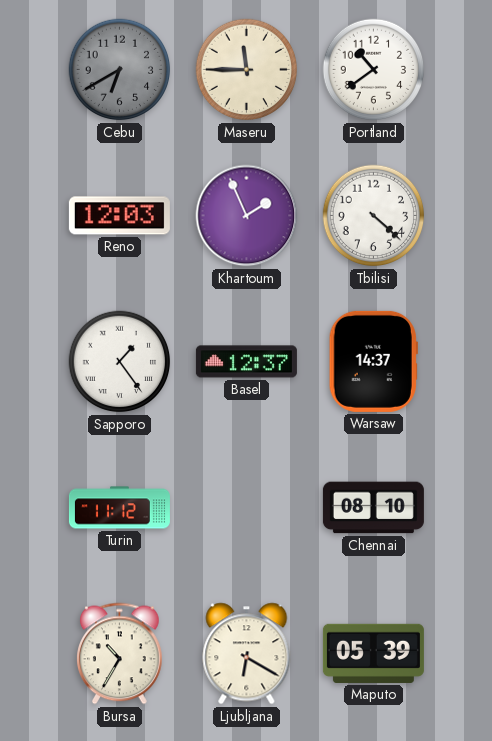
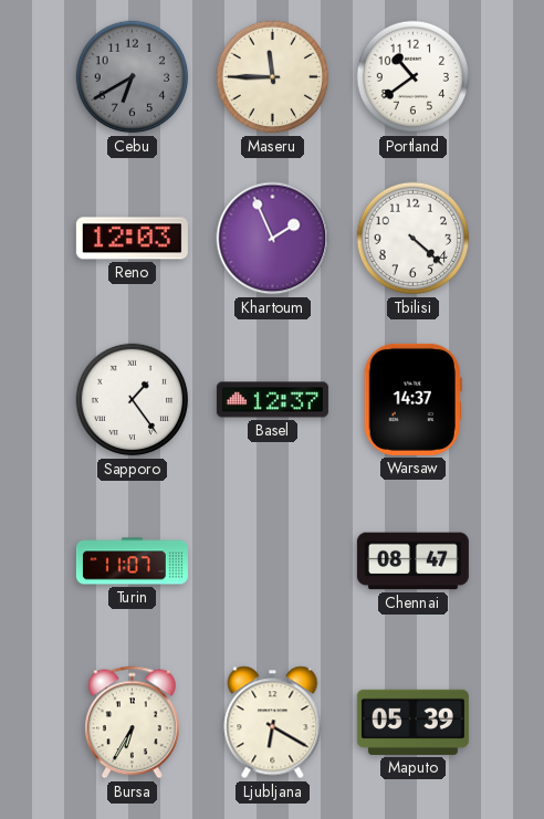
Turin: 11:12 -> 11:07
Chennai: 08:10 -> 08:47
Bursa: 10:35 -> 6:35
